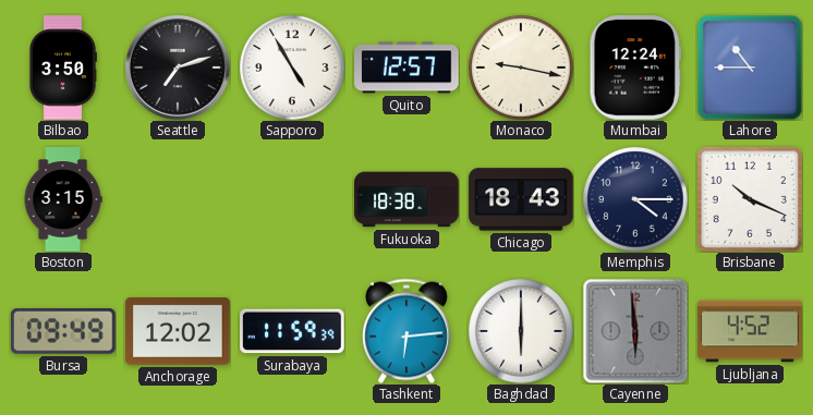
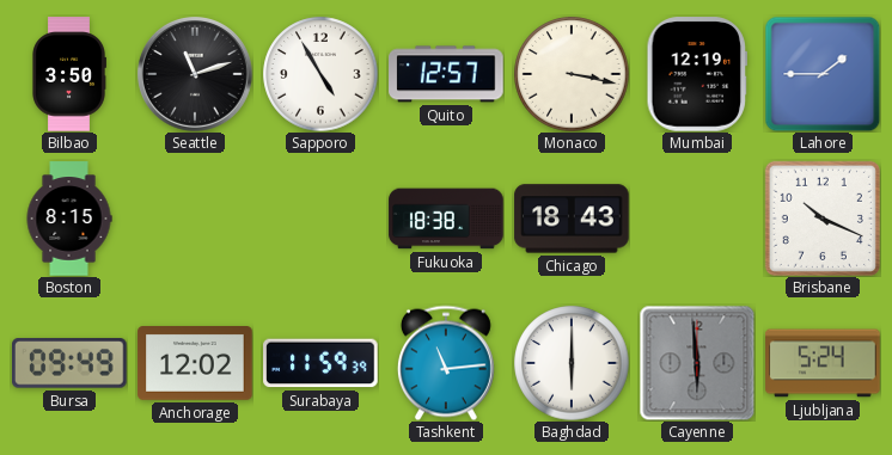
Seattle: 7:12 -> 11:12
Monaco: 9:17 -> 3:17
Mumbai: 12:24 -> 12:19
Lahore: 10:45 -> 1:45
Boston: 3:15 -> 8:15
Memphis: 4:15 -> none
Tashkent: 6:14 -> 11:14
Ljubljana: 4:52 -> 5:24
